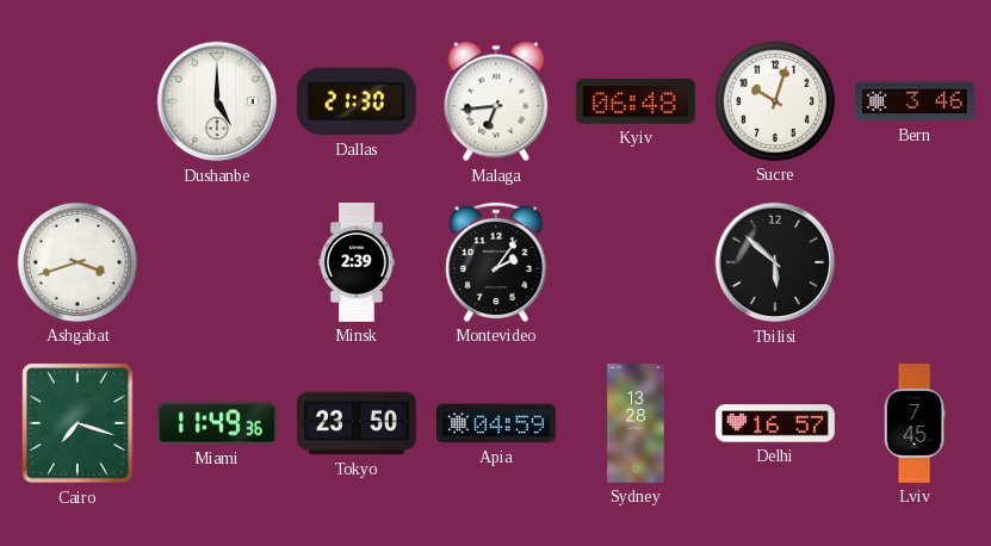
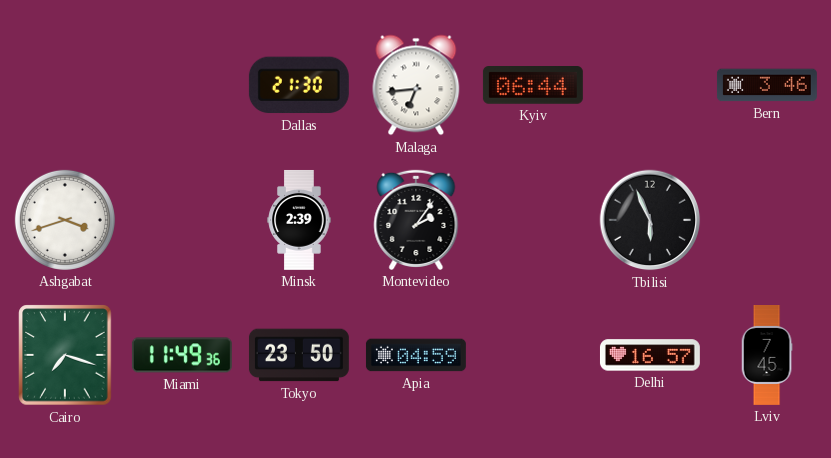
Dushanbe: 5:00 -> none
Kyiv: 06:48 -> 06:44
Sucre: 10:03 -> none
Tbilisi: 5:52 -> 5:56
Sydney: 13:28 -> none
